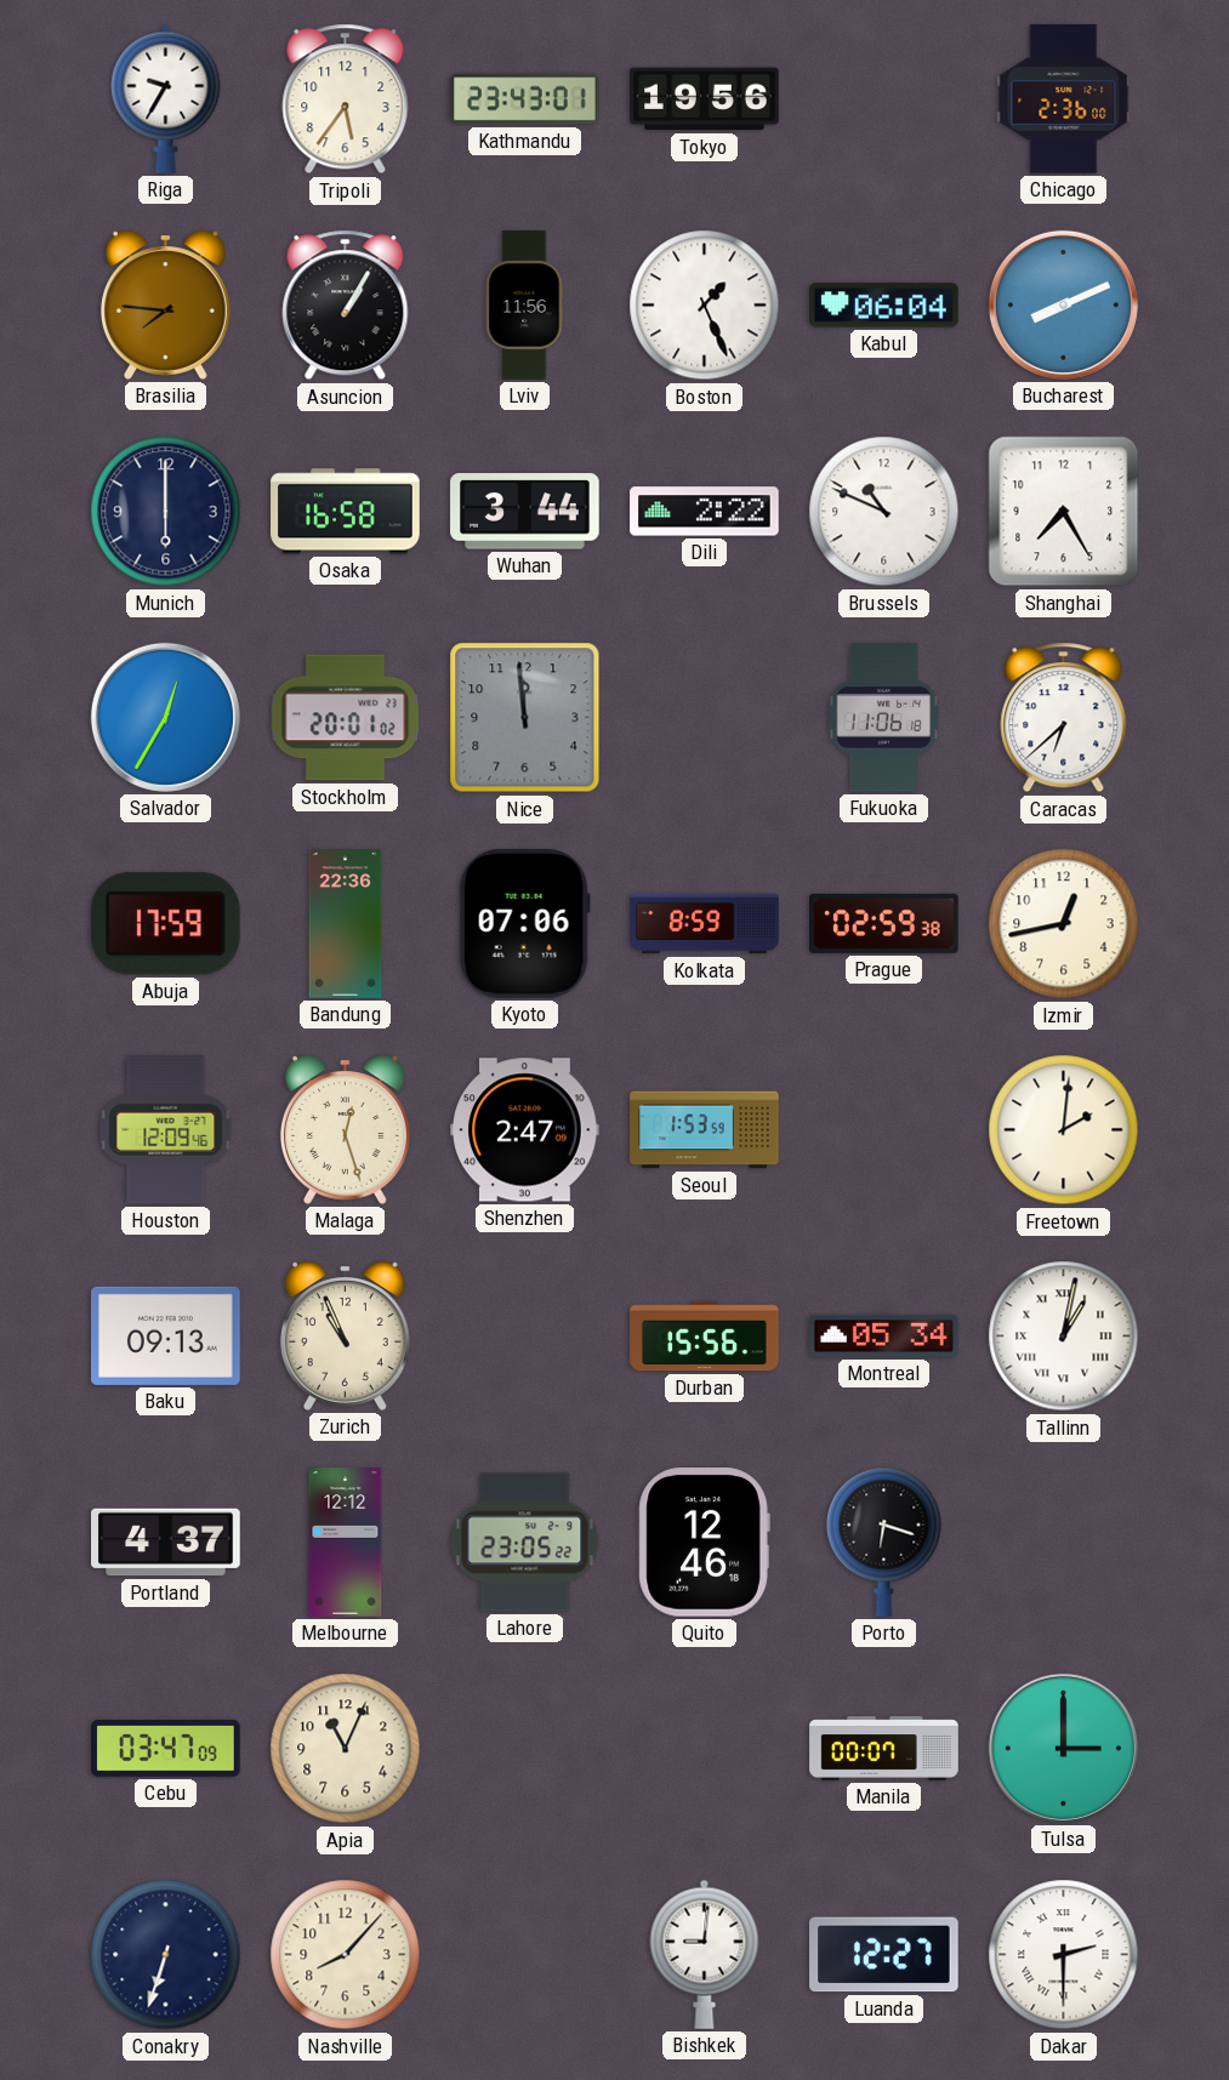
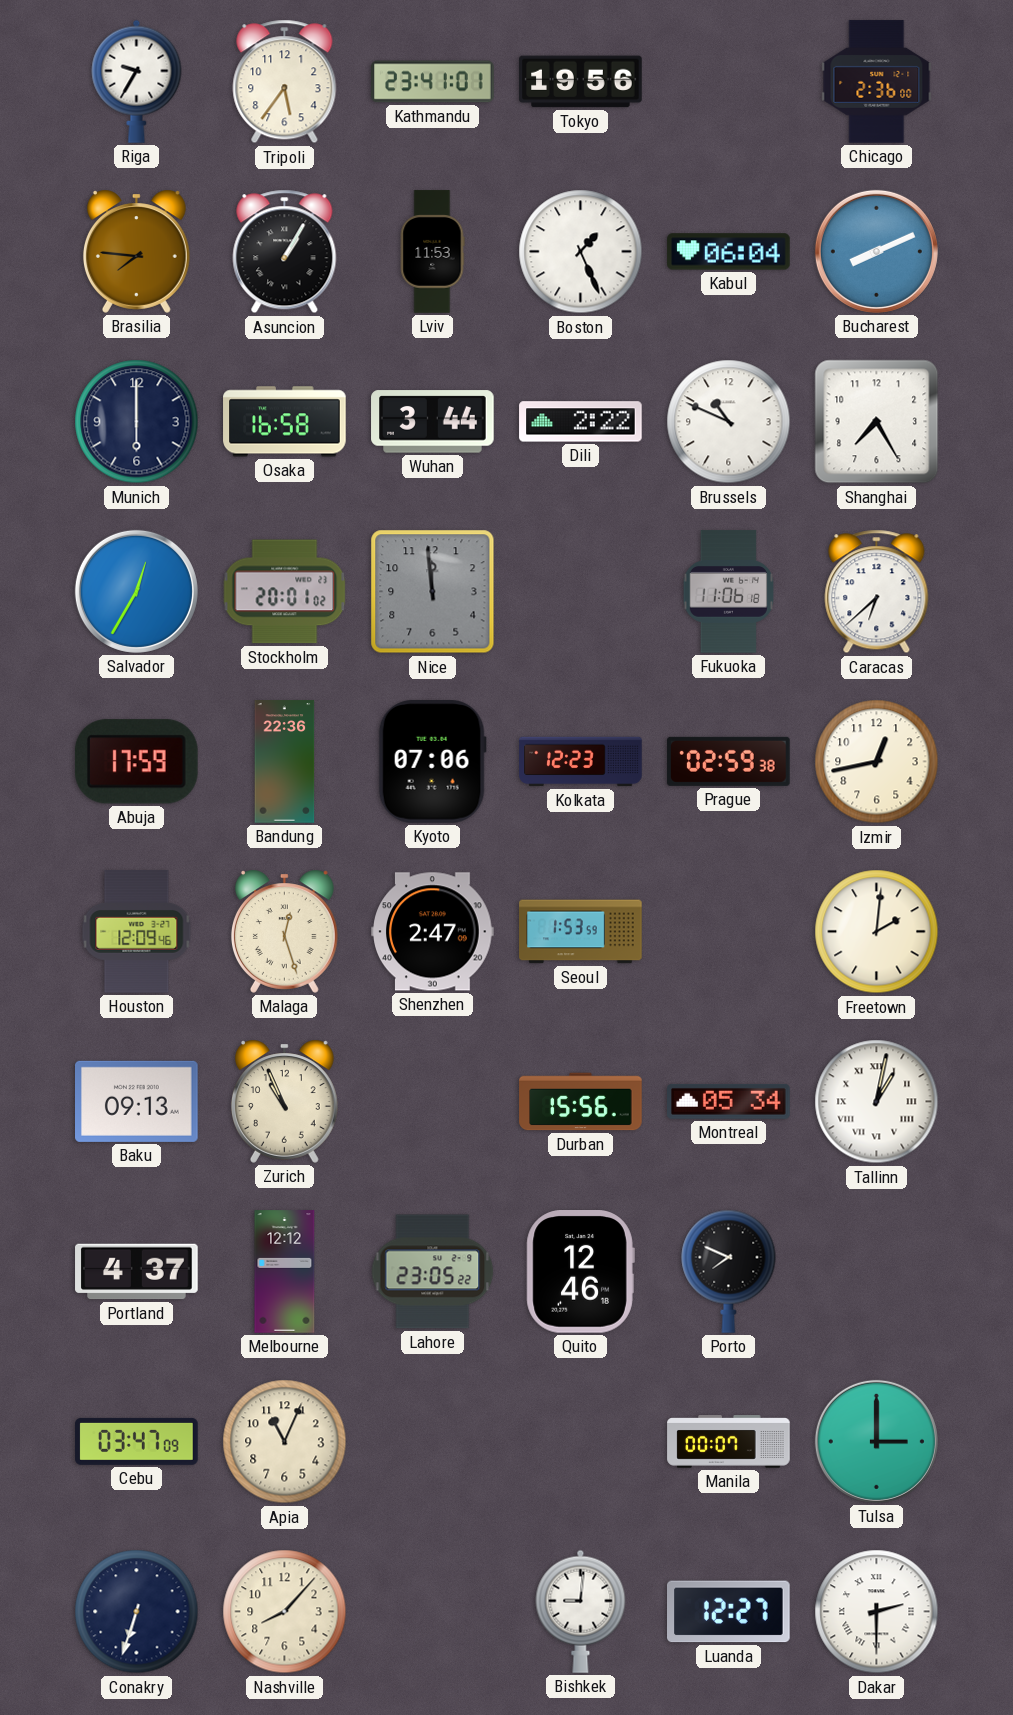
Kathmandu: 23:43 -> 23:41
Lviv: 11:56 -> 11:53
Kolkata: 8:59 -> 12:23
Porto: 6:18 -> 7:49
